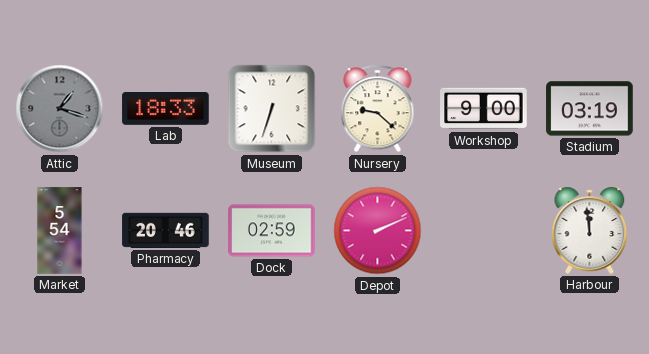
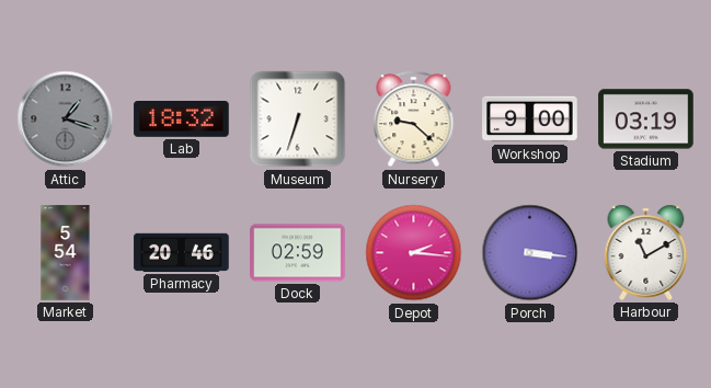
Lab: 18:33 -> 18:32
Depot: 2:11 -> 2:16
Porch: none -> 3:16
Harbour: 11:59 -> 11:10
